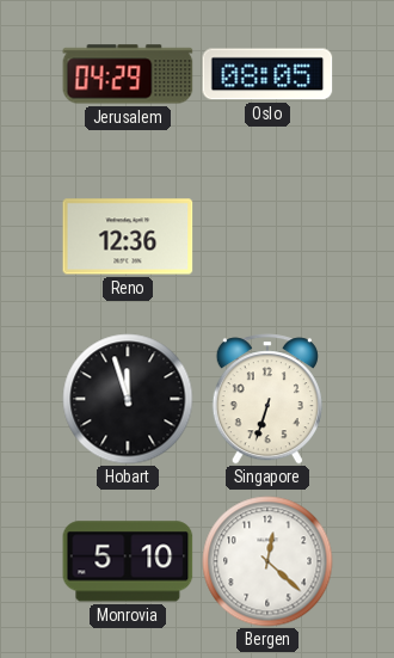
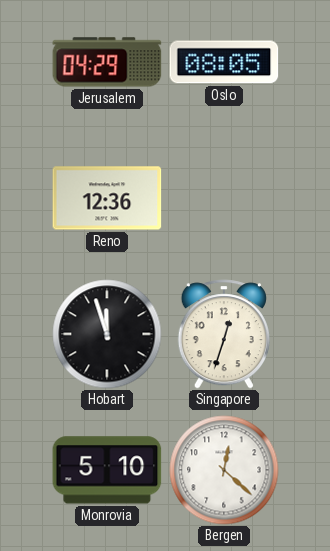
Singapore: 6:33 -> 12:33
